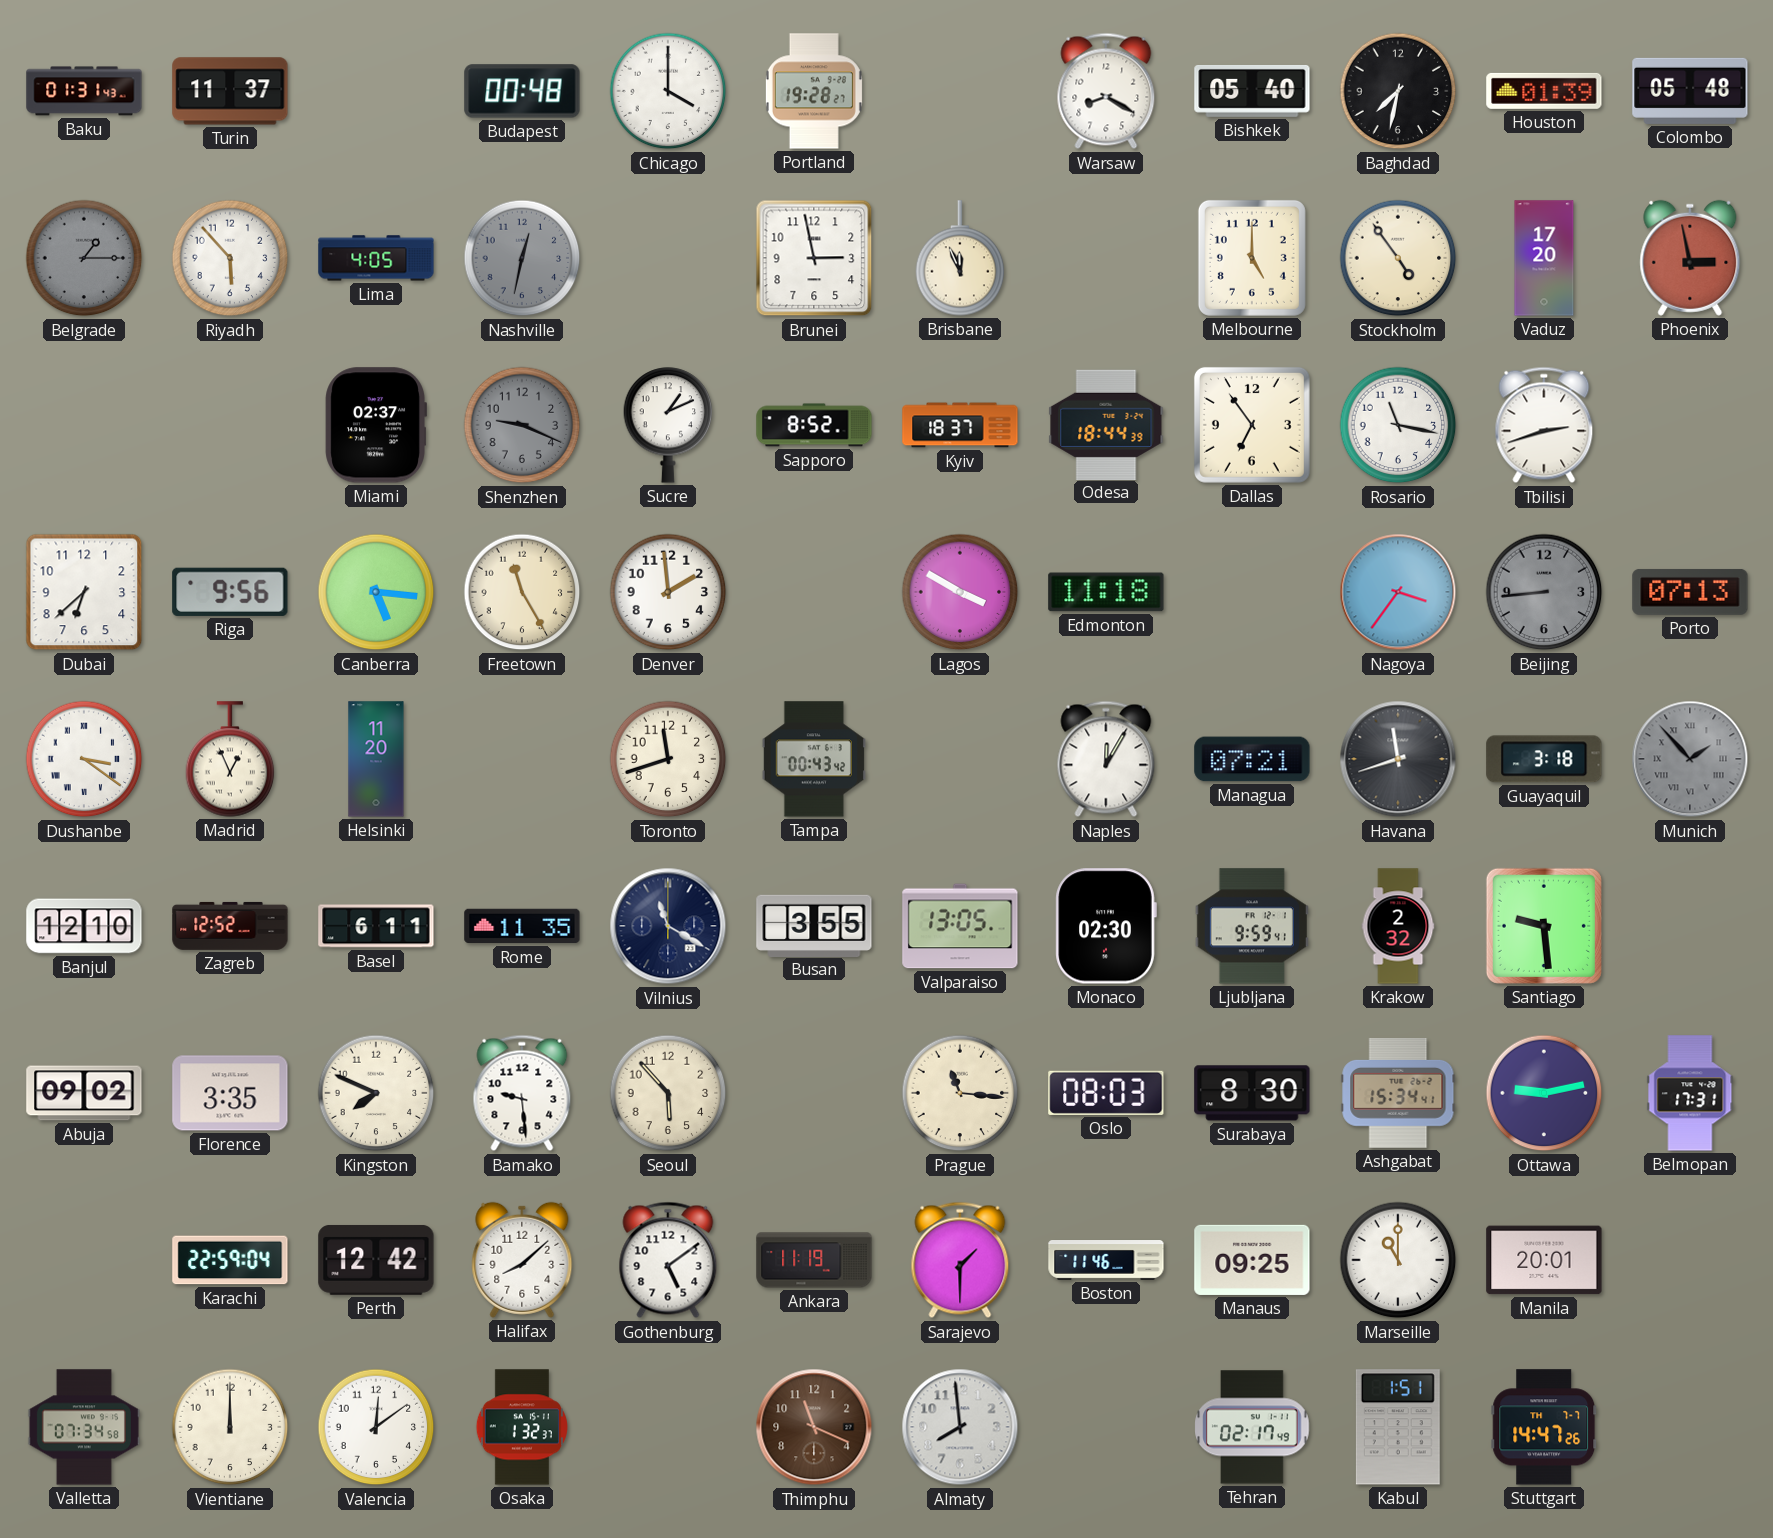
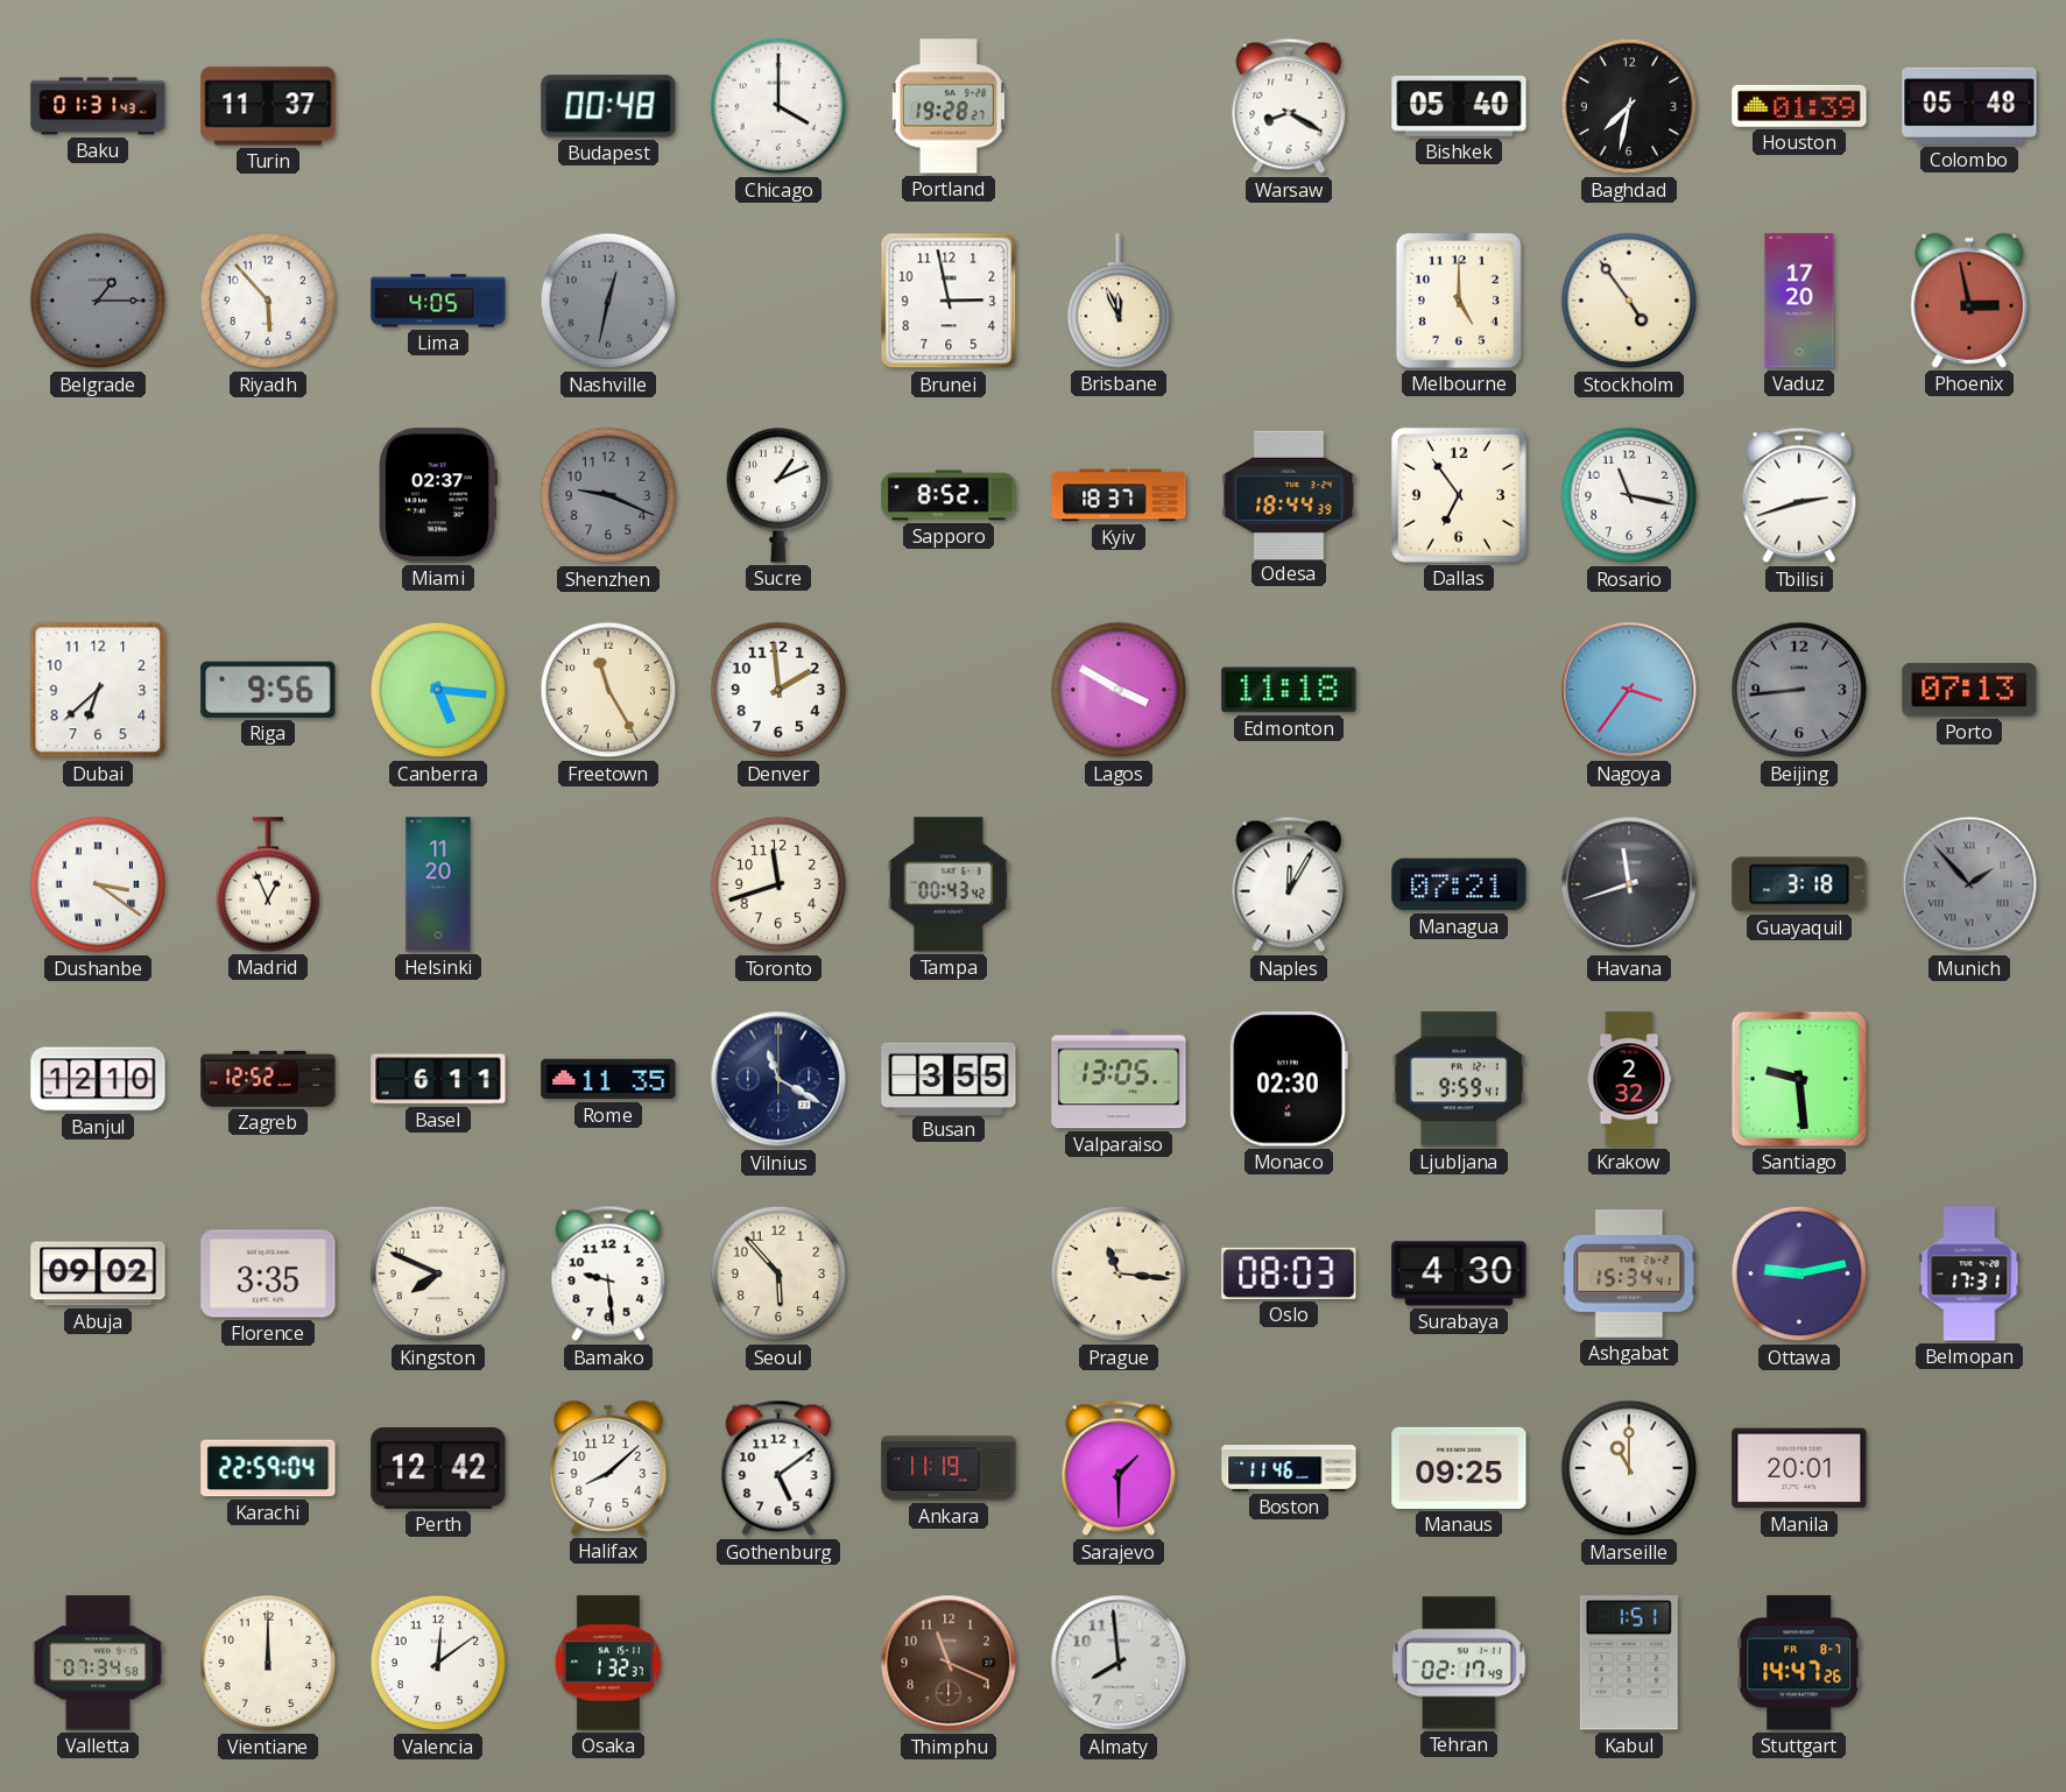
Surabaya: 8:30 -> 4:30
Stuttgart date: TH 7-7 -> FR 8-7
